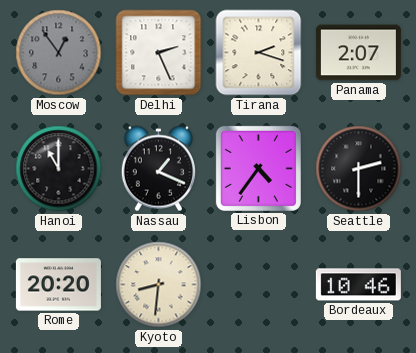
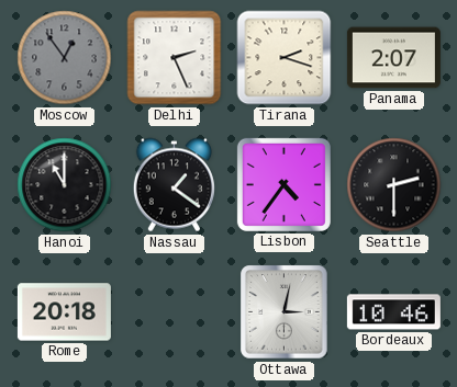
Nassau: 1:19 -> 1:21
Rome: 20:20 -> 20:18
Kyoto: 8:31 -> none
Ottawa: none -> 3:02
